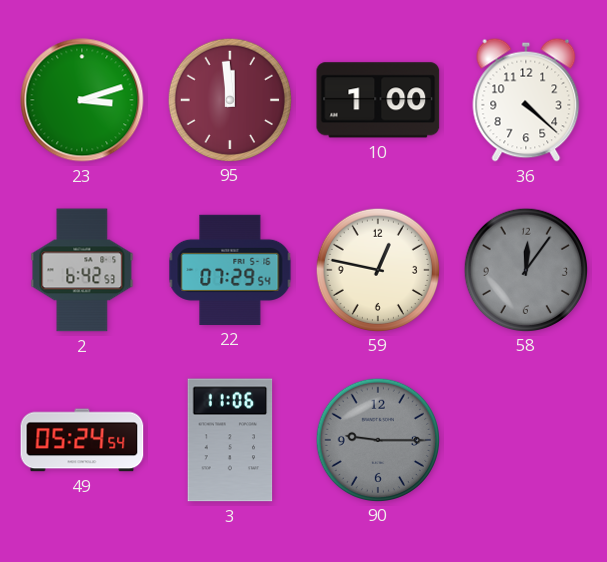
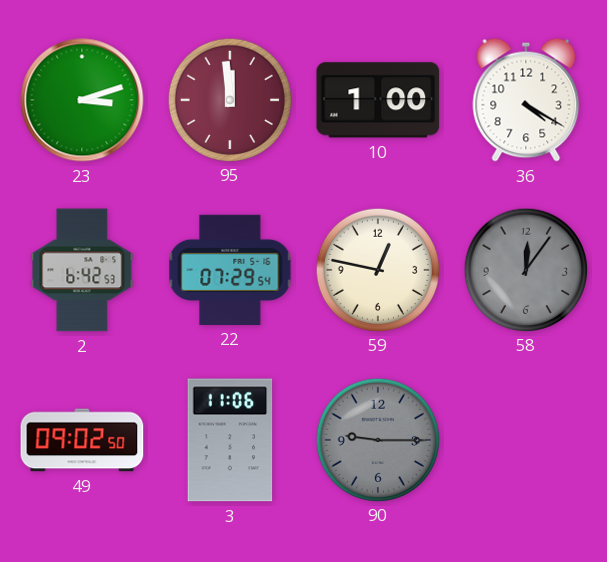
36: 4:22 -> 4:20
49: 05:24 -> 09:02
